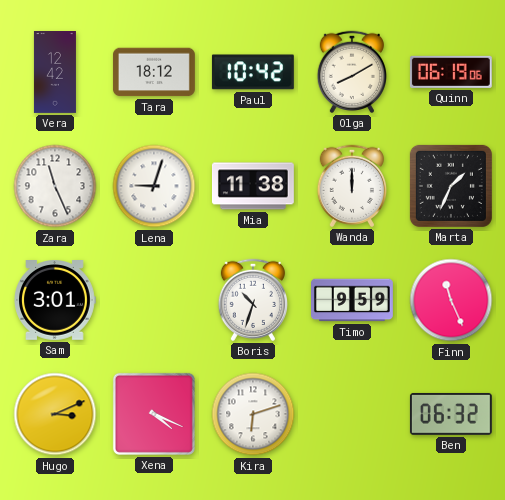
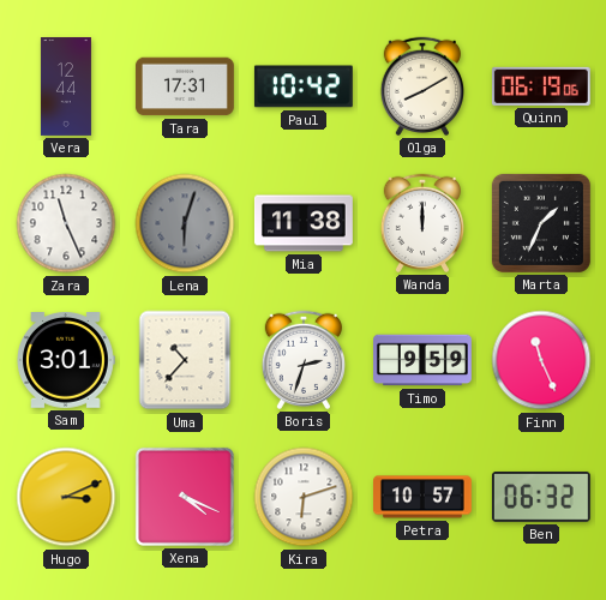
Vera: 12:42 -> 12:44
Tara: 18:12 -> 17:31
Lena: 9:03 -> 6:03
Lena dial: white -> grey
Uma: none -> 10:37
Boris: 10:33 -> 2:33
Petra: none -> 10:57
